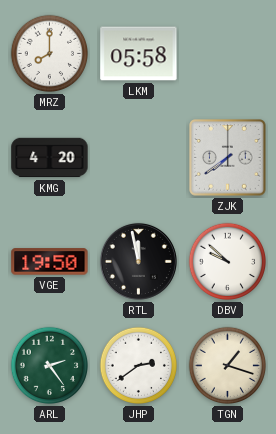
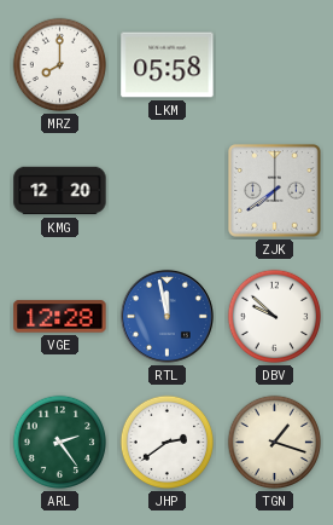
KMG: 4:20 -> 12:20
VGE: 19:50 -> 12:28
RTL dial: black -> blue
